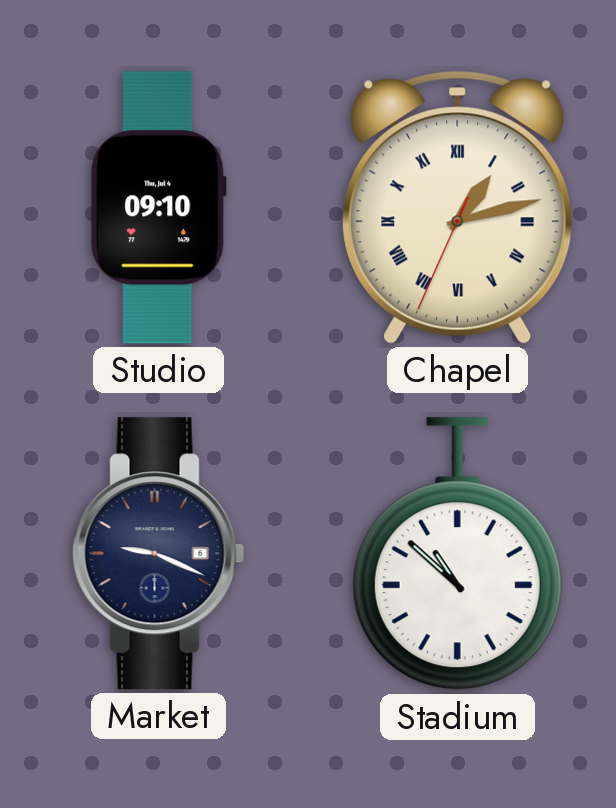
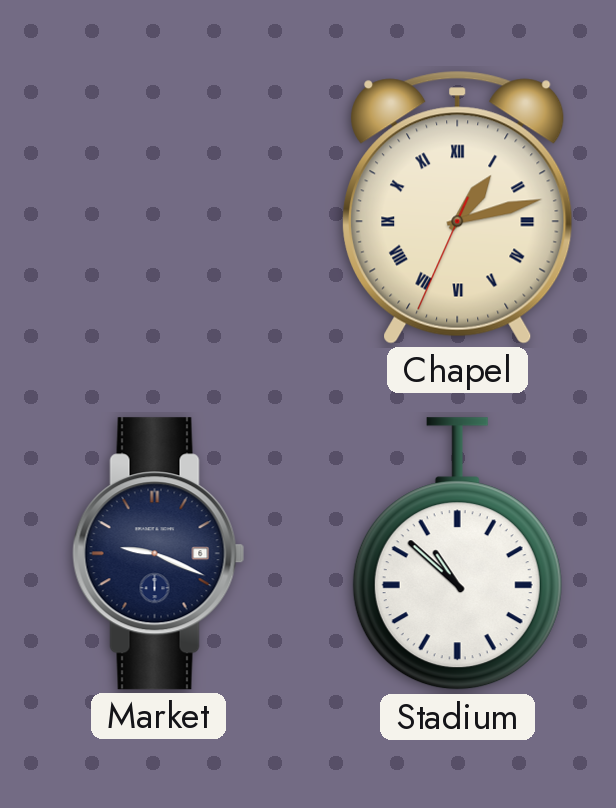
Studio: 09:10 -> none
